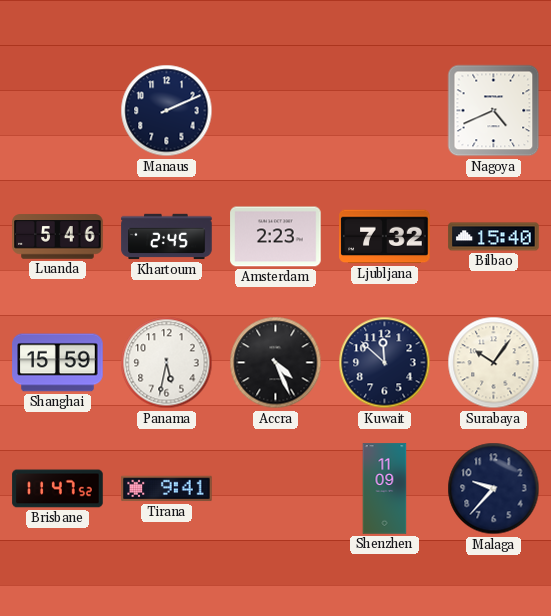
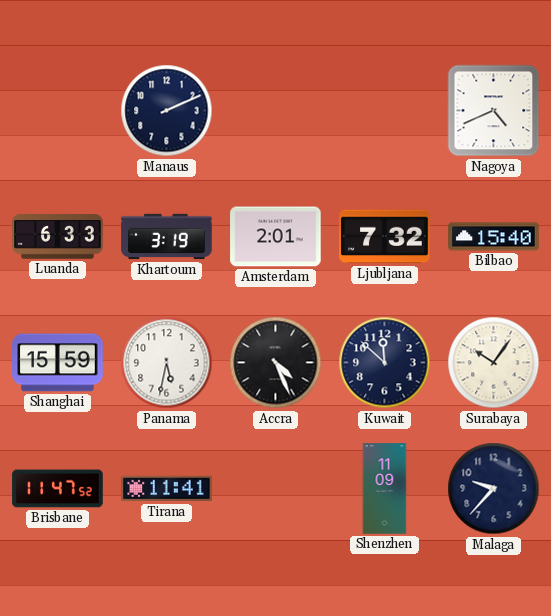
Luanda: 5:46 -> 6:33
Khartoum: 2:45 -> 3:19
Amsterdam: 2:23 -> 2:01
Tirana: 9:41 -> 11:41
